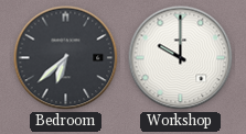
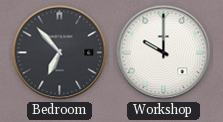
Bedroom: 6:38 -> 6:53
